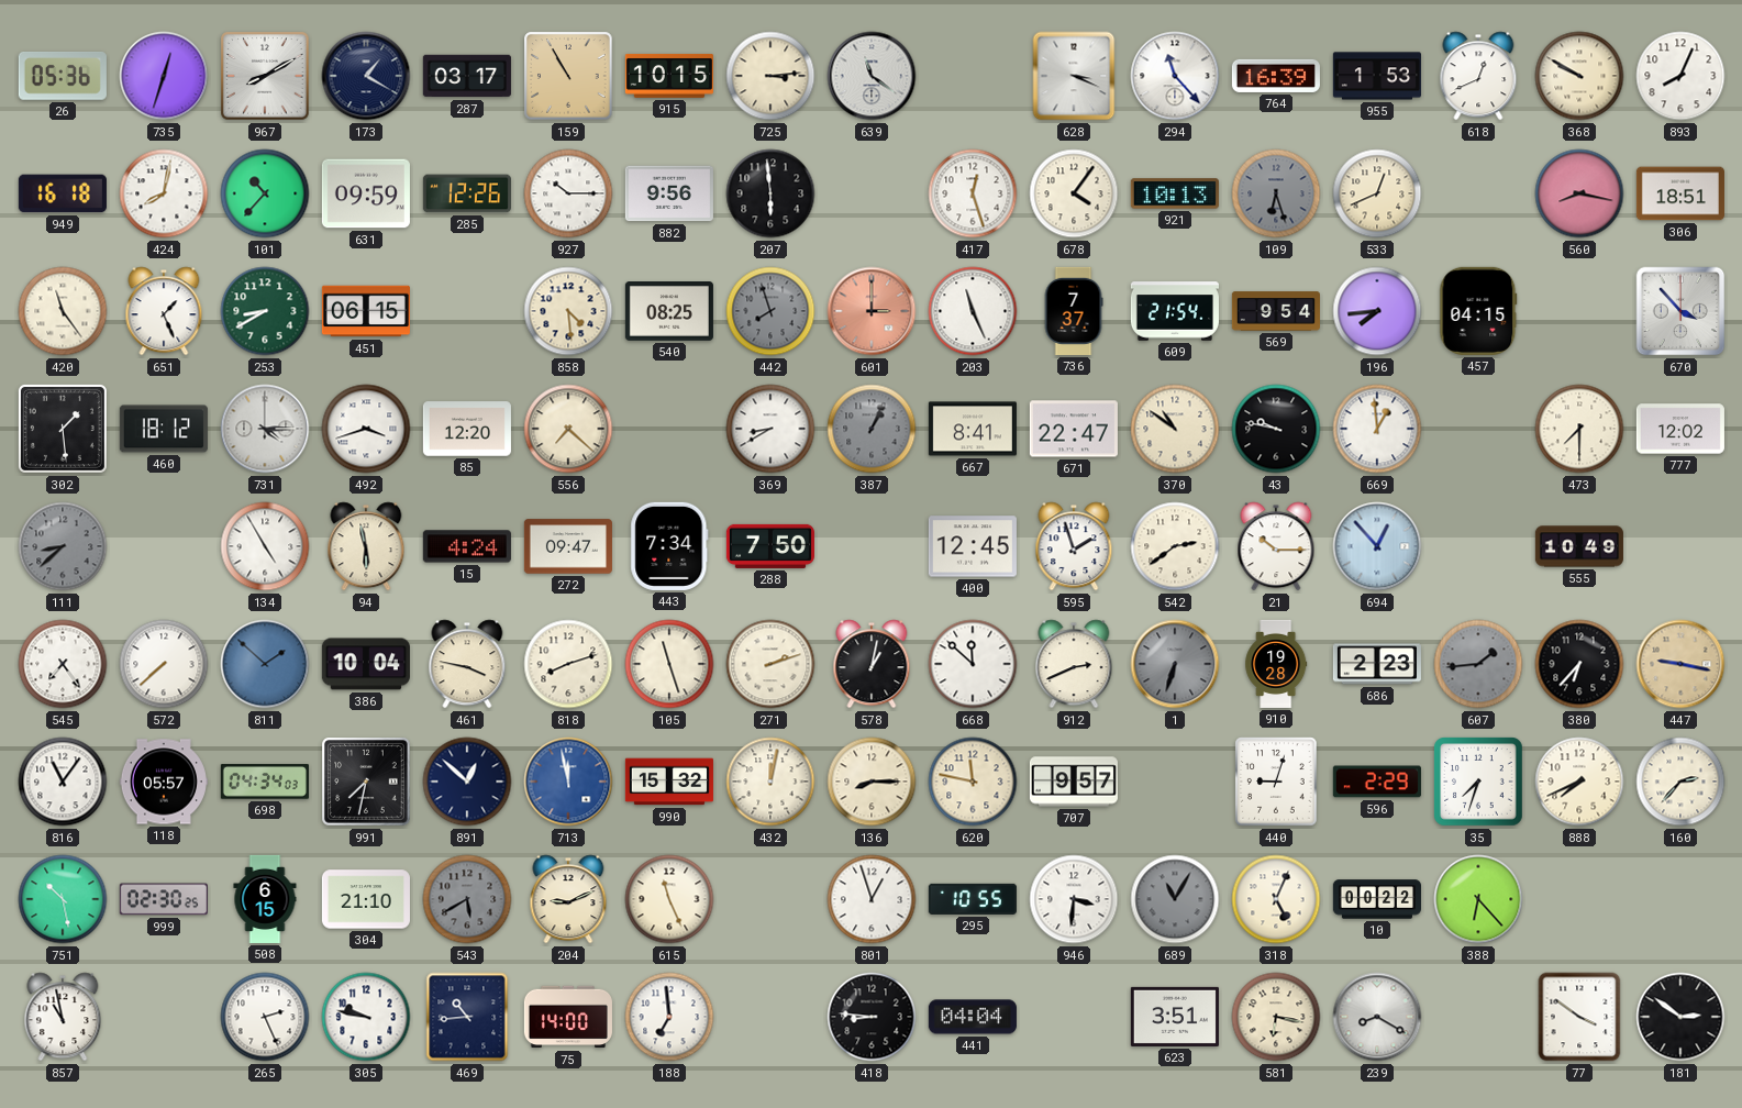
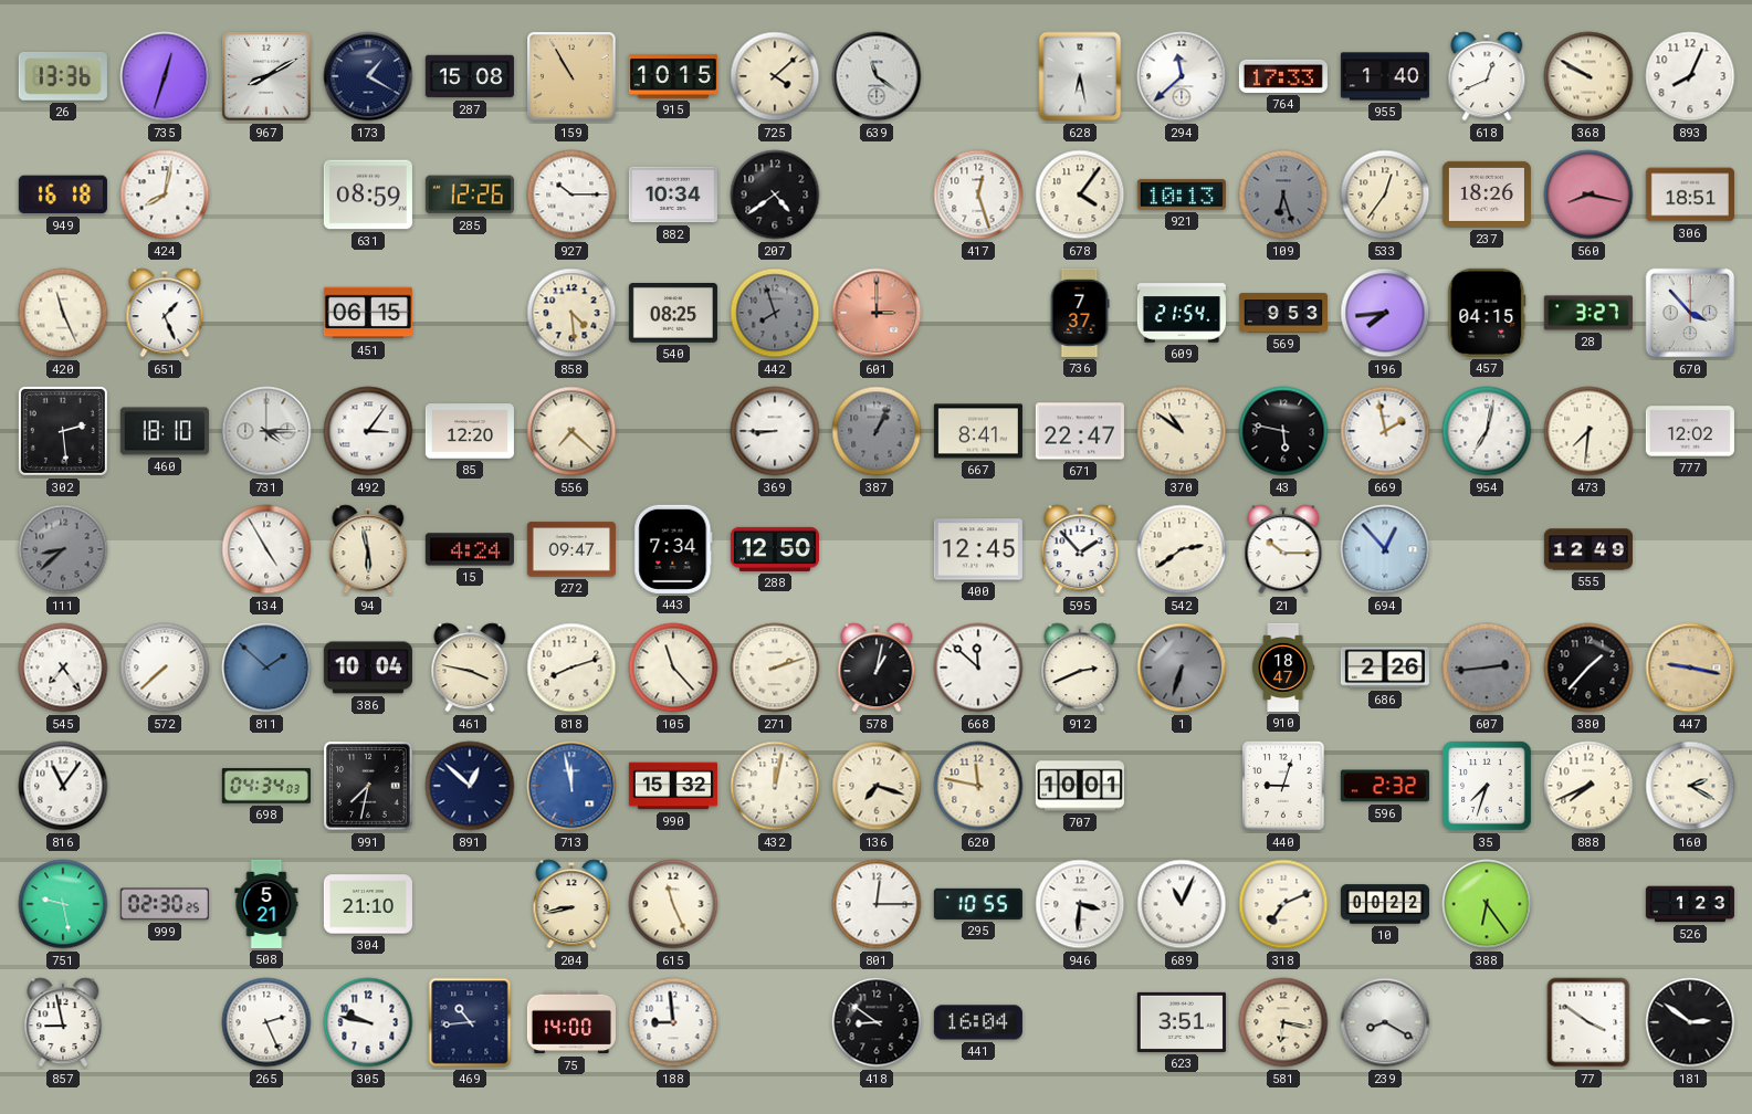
26: 05:36 -> 13:36
287: 03:17 -> 15:08
725: 3:14 -> 4:08
628: 3:19 -> 6:28
294: 11:23 -> 11:38
764: 16:39 -> 17:33
955: 1:53 -> 1:40
101: 10:37 -> none
631: 09:59 -> 08:59
882: 9:56 -> 10:34
207: 5:59 -> 4:39
533: 12:41 -> 12:36
237: none -> 18:26
420: 11:24 -> 11:26
253: 8:40 -> none
203: 11:26 -> none
569: 9:54 -> 9:53
28: none -> 3:27
302: 1:29 -> 2:29
460: 18:12 -> 18:10
492: 3:42 -> 3:06
369: 8:40 -> 8:45
43: 9:47 -> 5:47
669: 12:59 -> 1:58
954: none -> 7:02
473: 7:30 -> 7:31
288: 7:50 -> 12:50
595: 1:57 -> 1:53
555: 10:49 -> 12:49
105: 11:27 -> 11:23
910: 19:28 -> 18:47
686: 2:23 -> 2:26
607: 1:44 -> 2:44
380: 6:37 -> 1:37
118: 05:57 -> none
136: 8:15 -> 7:18
707: 9:57 -> 10:01
596: 2:29 -> 2:32
160: 2:37 -> 2:20
751: 10:28 -> 9:28
508: 6:15 -> 5:21
543: 5:40 -> none
204: 9:11 -> 8:43
801: 12:57 -> 12:15
689: 11:05 -> 11:04
689 dial: grey -> white
318: 5:04 -> 7:11
388: 6:23 -> 6:24
526: none -> 1:23
857: 10:58 -> 8:58
188: 6:59 -> 8:59
418: 8:46 -> 8:51
441: 04:04 -> 16:04
